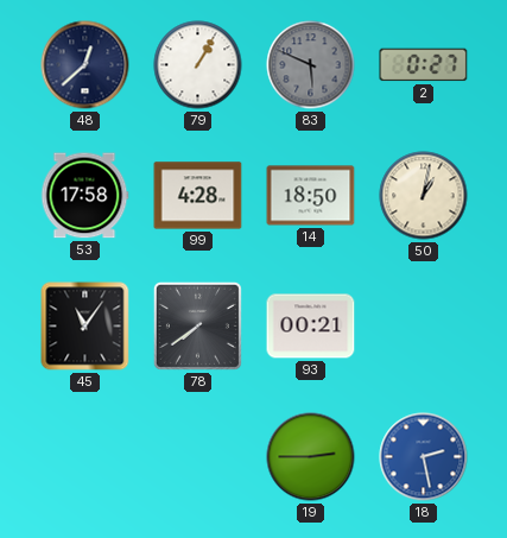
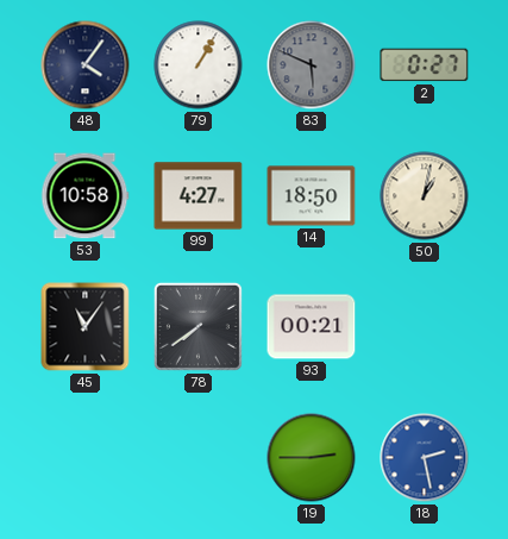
48: 12:38 -> 4:06
53: 17:58 -> 10:58
99: 4:28 -> 4:27
